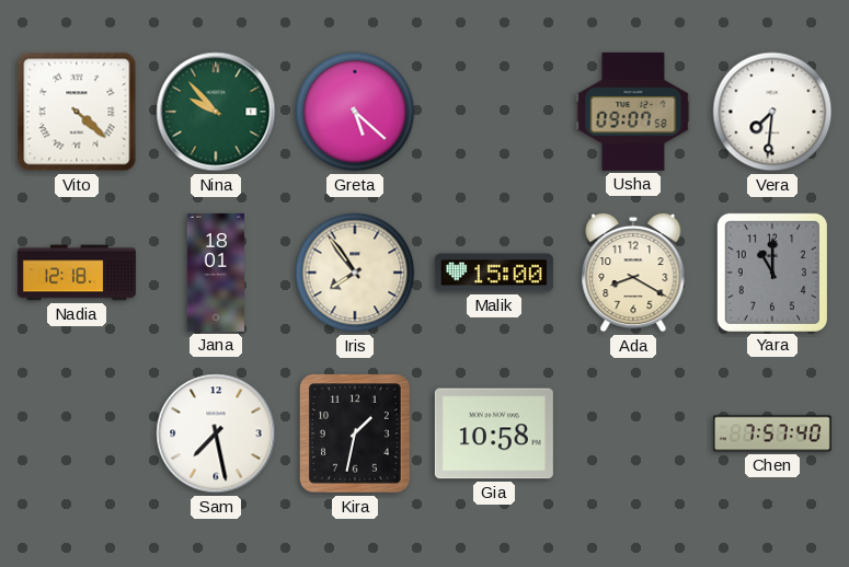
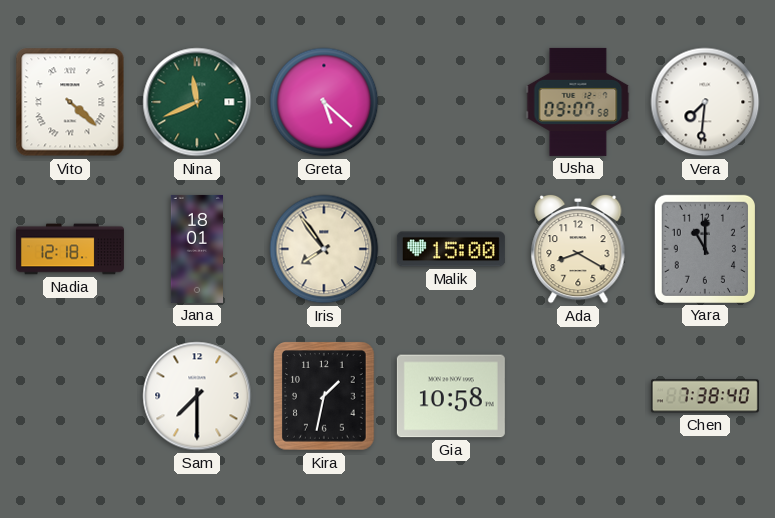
Nina: 9:53 -> 11:41
Sam: 7:28 -> 7:30
Chen: 7:57 -> 7:38
